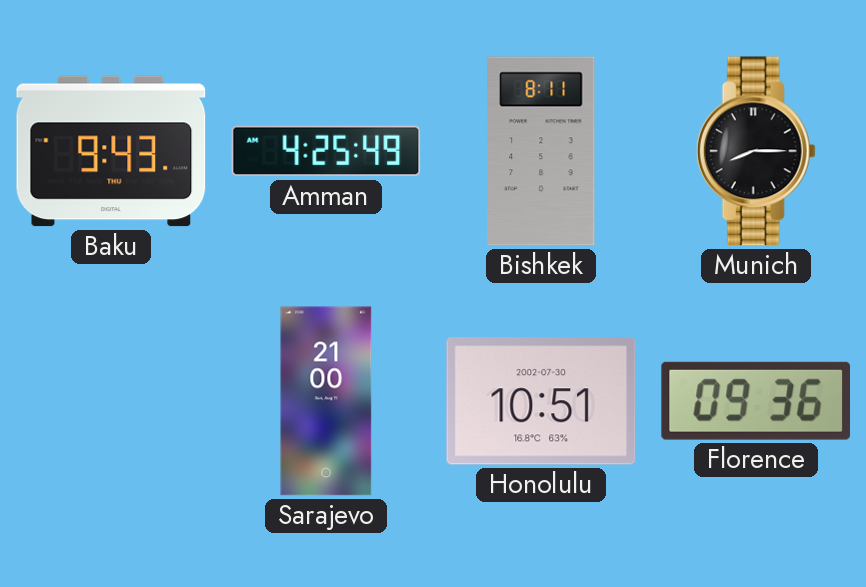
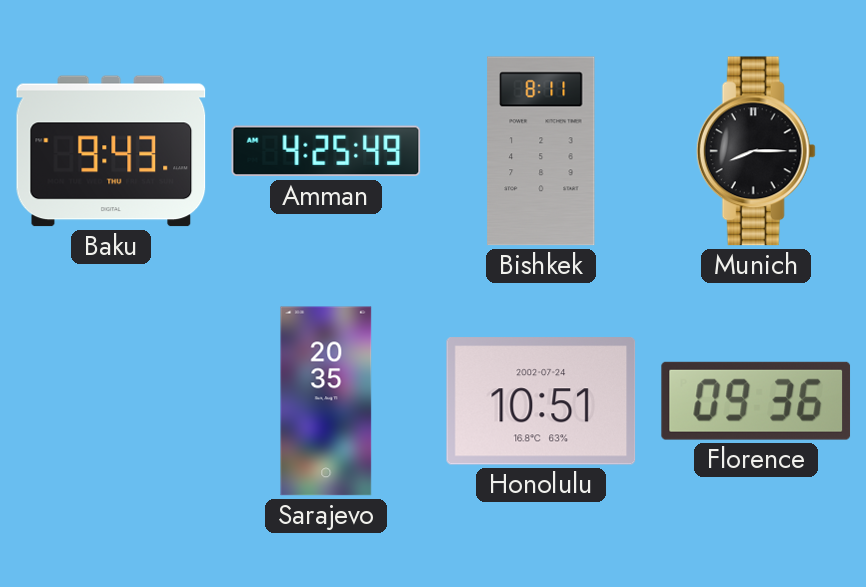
Sarajevo: 21:00 -> 20:35
Honolulu date: 2002-07-30 -> 2002-07-24
